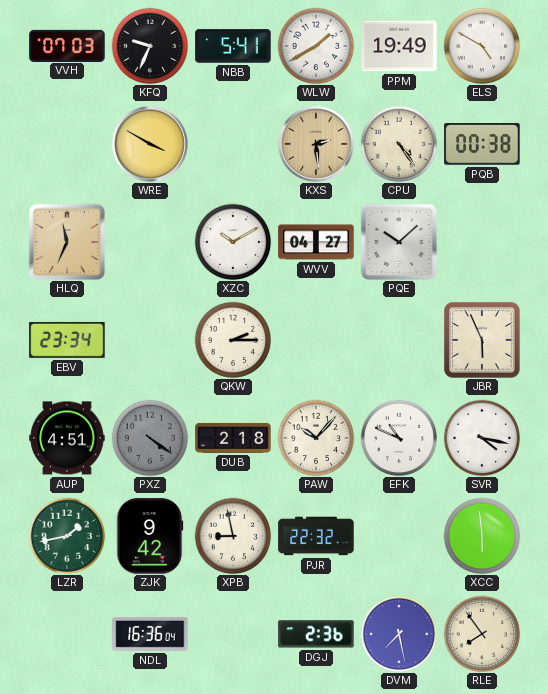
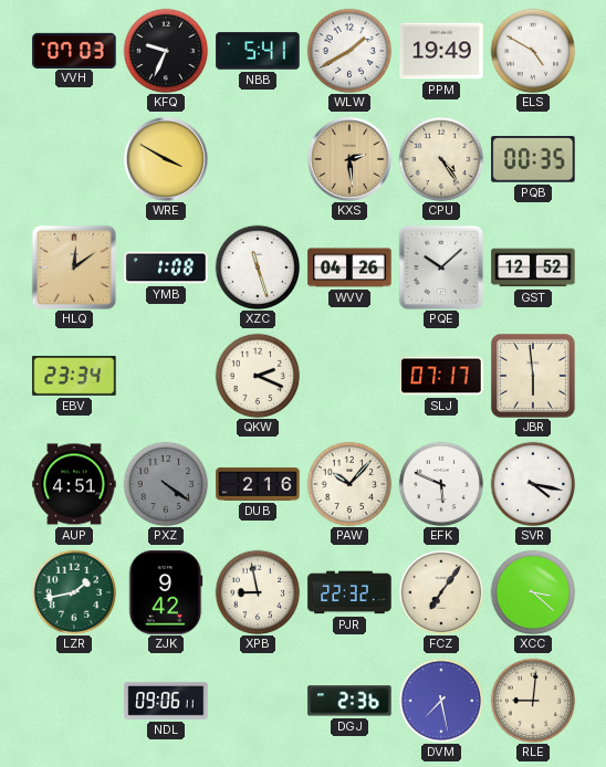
PQB: 00:38 -> 00:35
HLQ: 11:34 -> 12:09
YMB: none -> 1:08
XZC: 10:10 -> 11:27
WVV: 04:27 -> 04:26
GST: none -> 12:52
QKW: 2:15 -> 2:19
SLJ: none -> 07:17
JBR: 5:56 -> 5:59
DUB: 2:18 -> 2:16
EFK: 10:49 -> 5:49
FCZ: none -> 7:06
XCC: 5:59 -> 3:22
NDL: 16:36 -> 09:06
RLE: 7:54 -> 9:01
